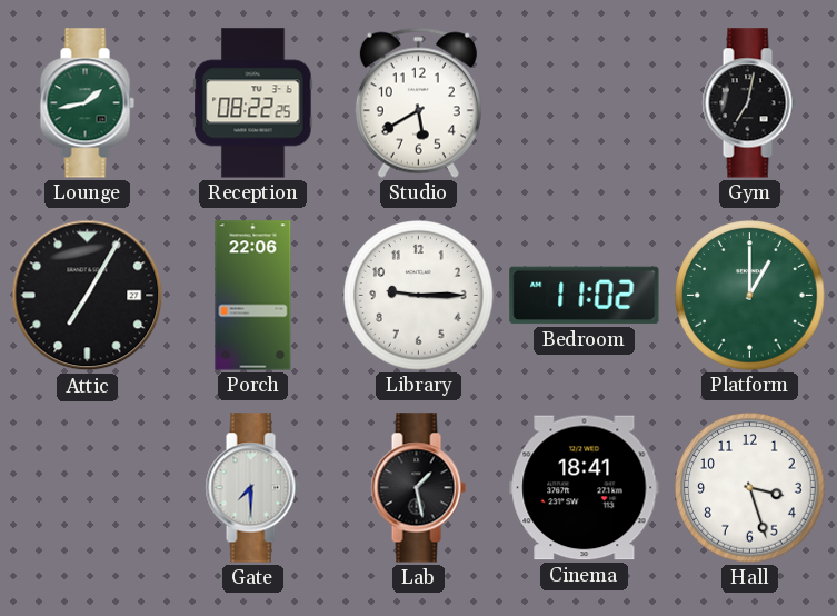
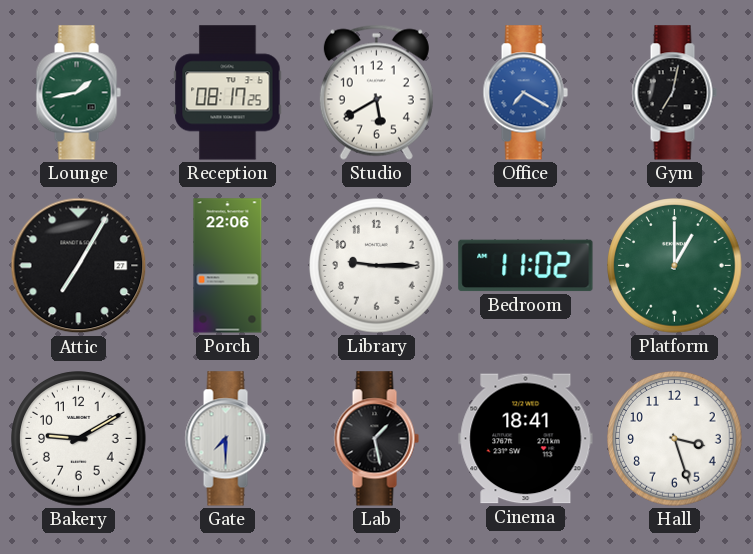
Reception: 08:22 -> 08:17
Office: none -> 7:20
Bakery: none -> 9:10
